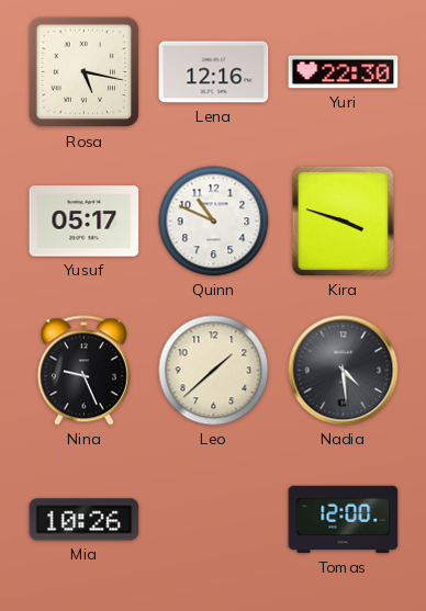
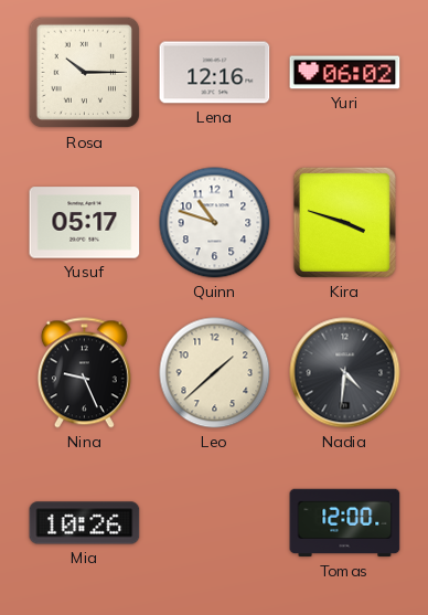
Rosa: 5:17 -> 10:15
Yuri: 22:30 -> 06:02
Quinn: 10:49 -> 10:48
Nadia: 4:29 -> 4:31
